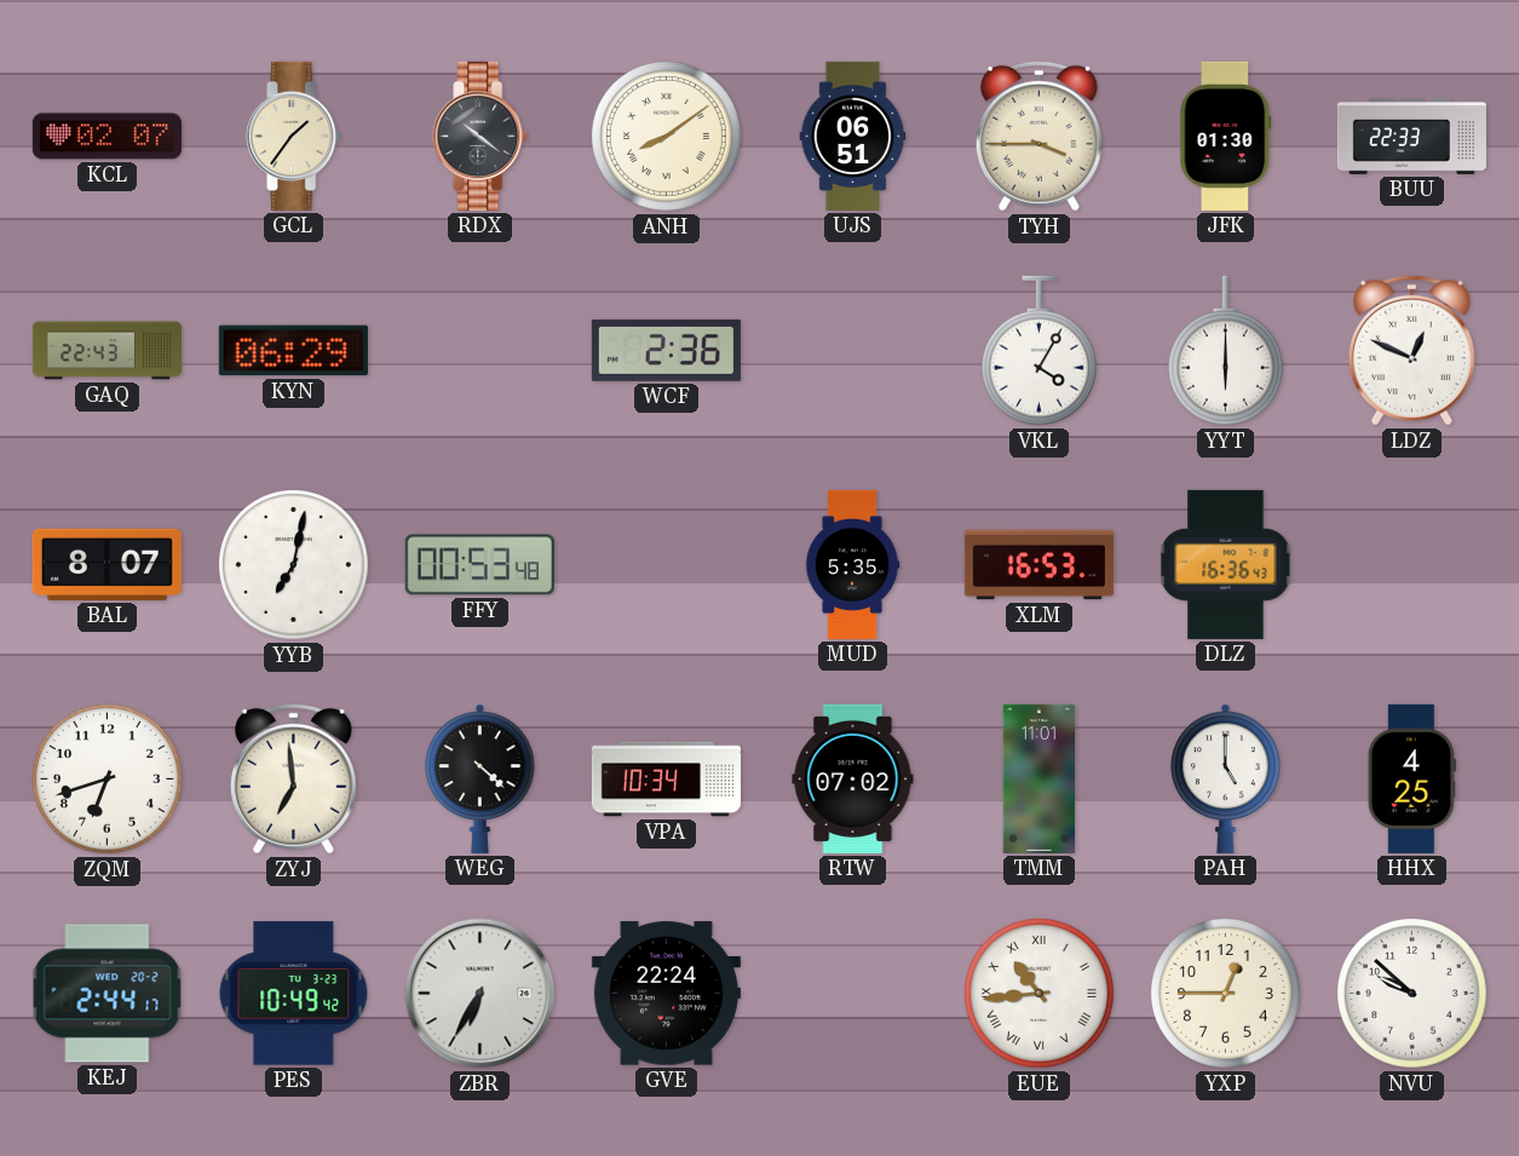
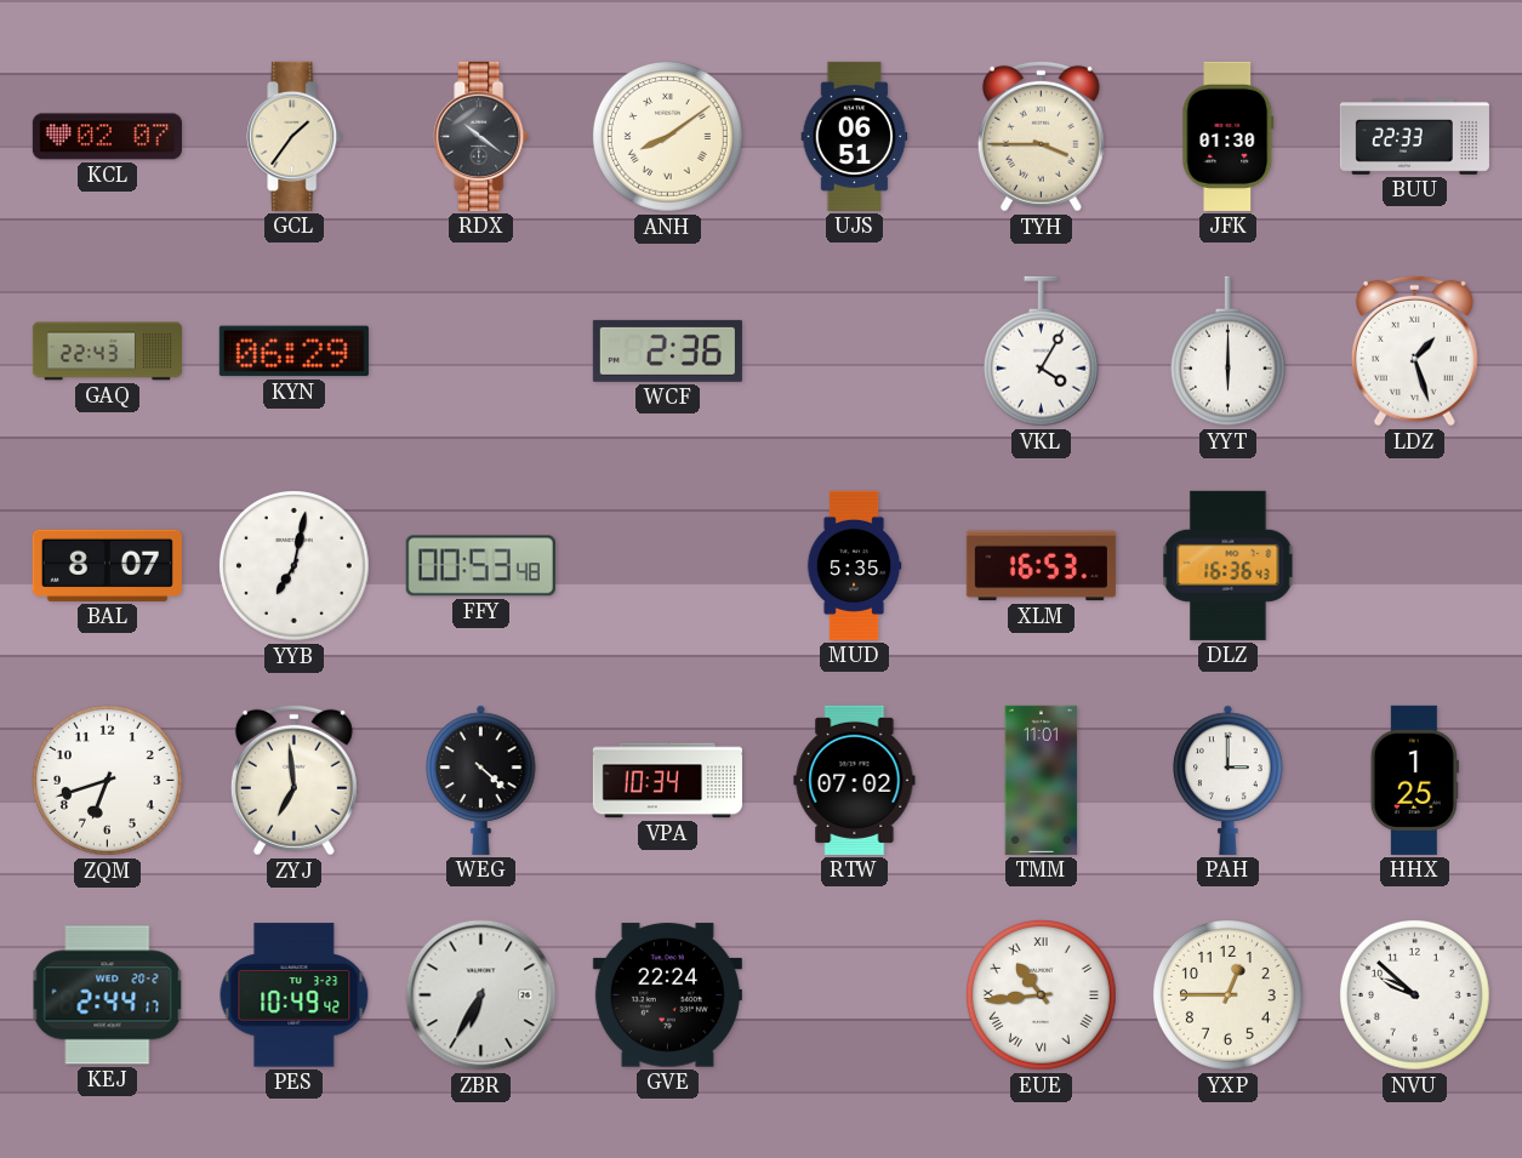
LDZ: 12:49 -> 1:27
PAH: 5:00 -> 3:00
HHX: 4:25 -> 1:25
